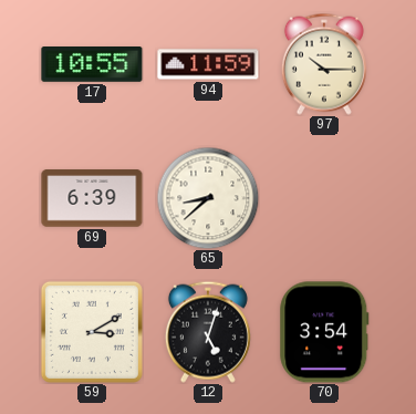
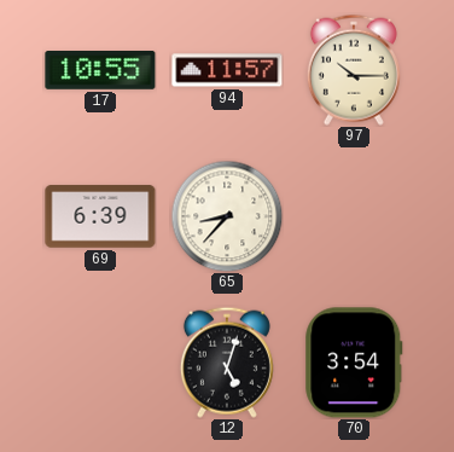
94: 11:59 -> 11:57
65: 8:38 -> 8:37
59: 3:10 -> none
